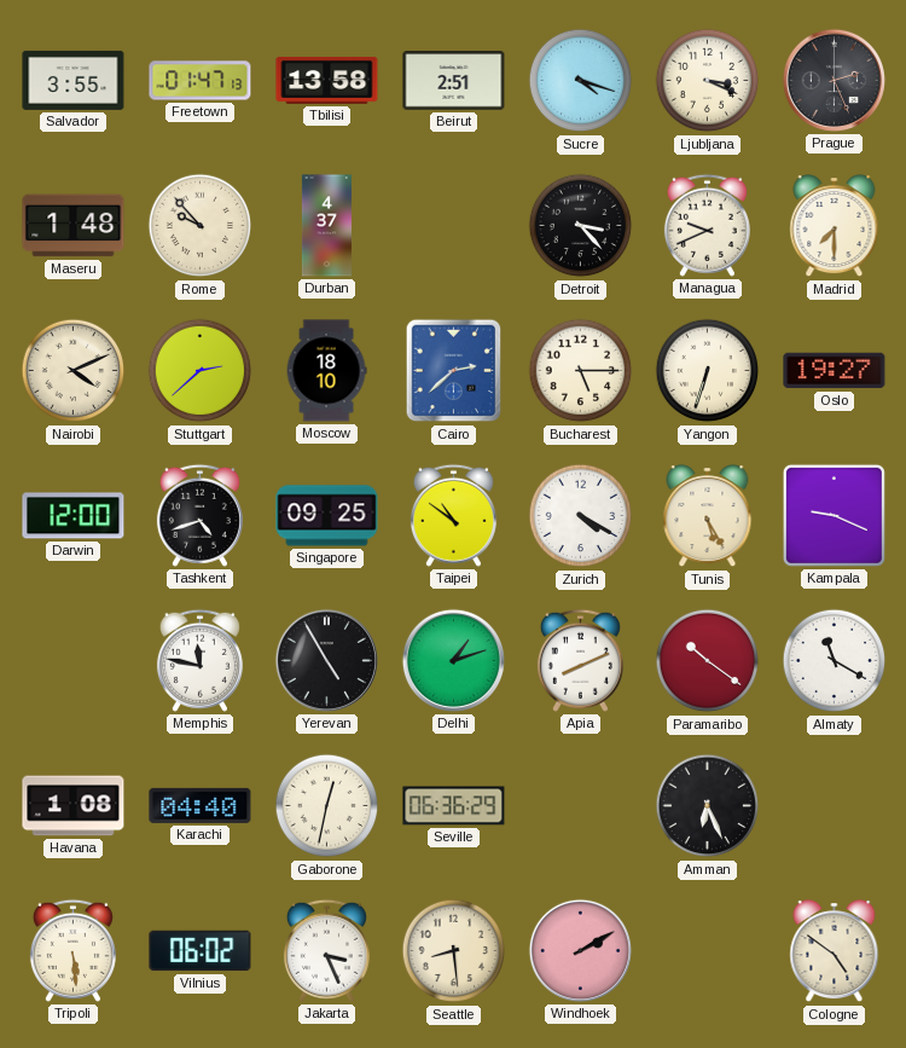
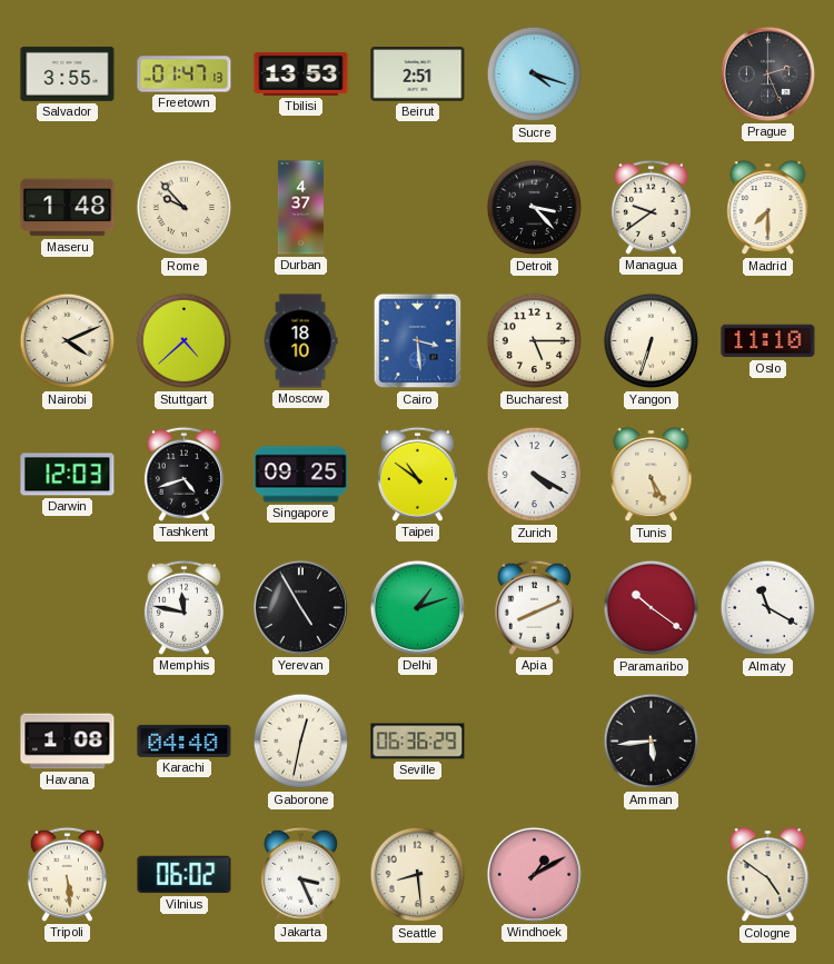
Tbilisi: 13:58 -> 13:53
Ljubljana: 3:19 -> none
Managua: 9:41 -> 9:39
Stuttgart: 2:38 -> 4:38
Cairo: 2:38 -> 3:29
Oslo: 19:27 -> 11:10
Darwin: 12:00 -> 12:03
Kampala: 9:19 -> none
Amman: 6:26 -> 5:44
Windhoek: 2:10 -> 1:10
